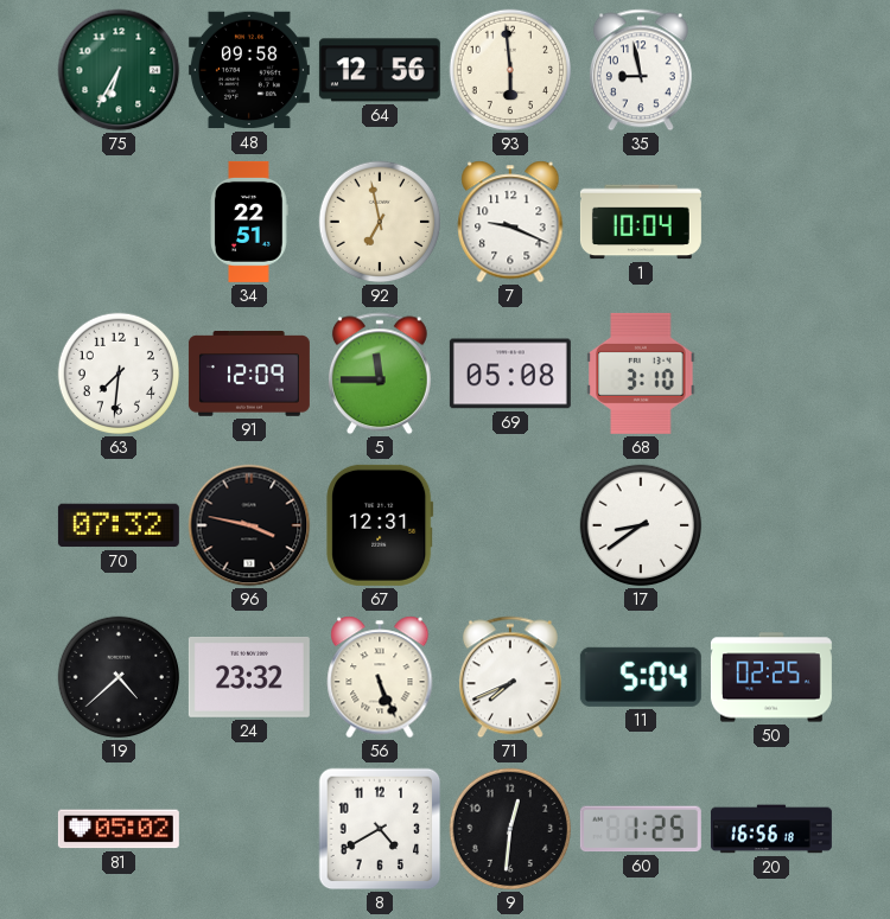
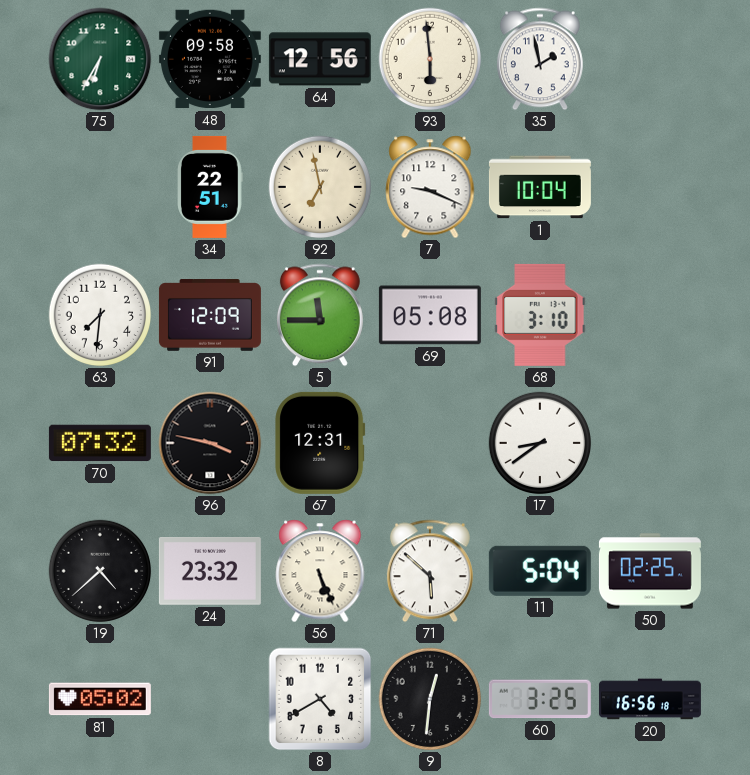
35: 8:58 -> 1:58
71: 7:41 -> 5:52
60: 1:25 -> 3:25
